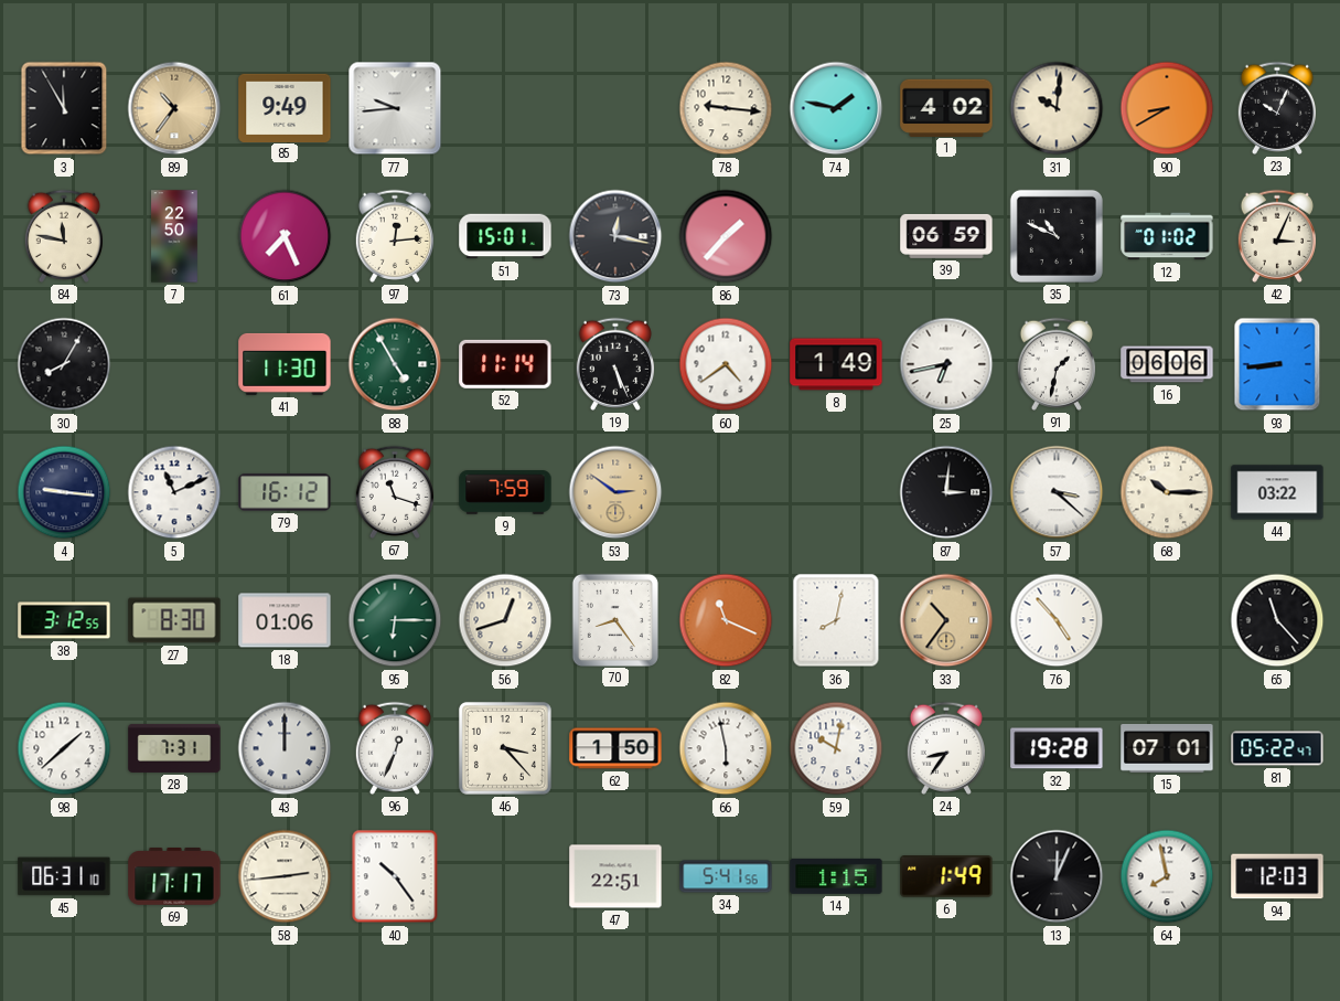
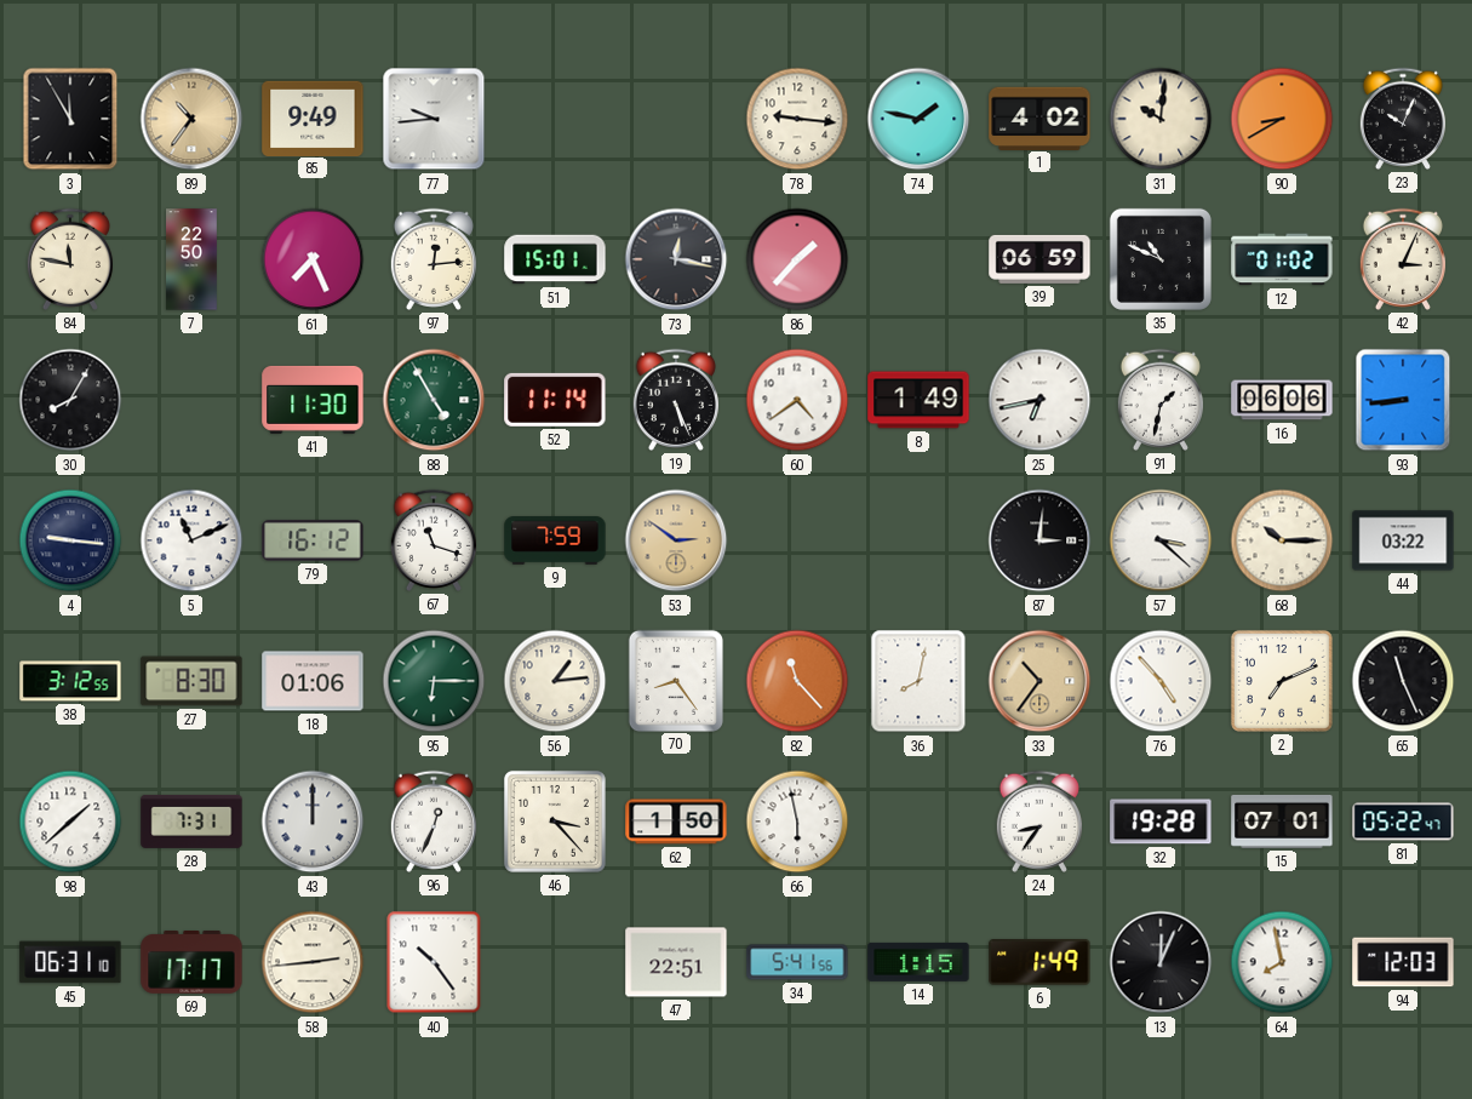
56: 12:42 -> 1:14
82: 11:19 -> 11:23
2: none -> 7:11
65: 11:23 -> 11:26
59: 10:02 -> none
